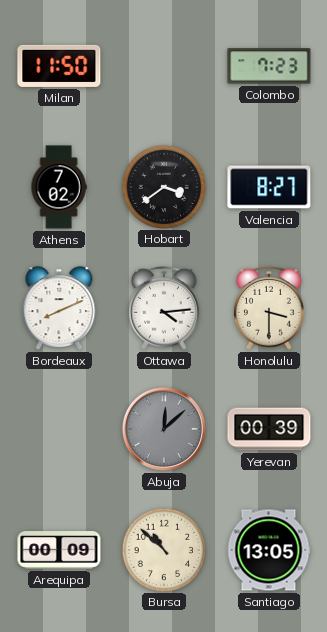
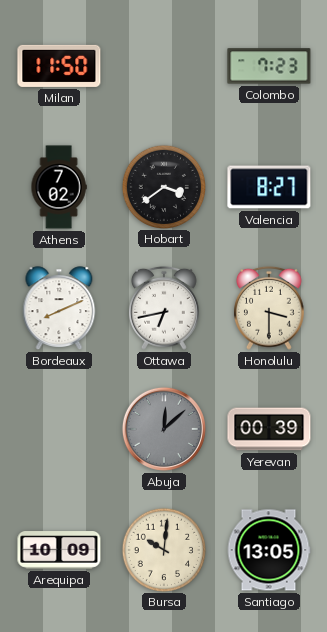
Ottawa: 4:14 -> 6:43
Arequipa: 00:09 -> 10:09
Bursa: 10:52 -> 10:01
